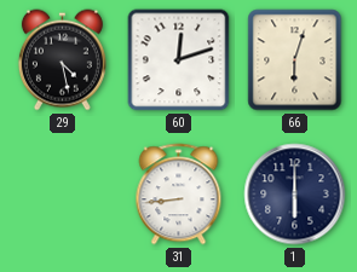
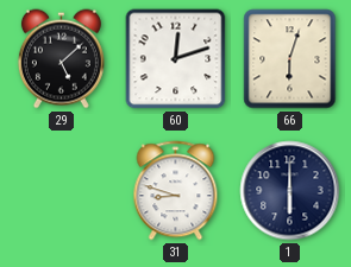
29: 4:28 -> 5:08
31: 8:44 -> 8:48
